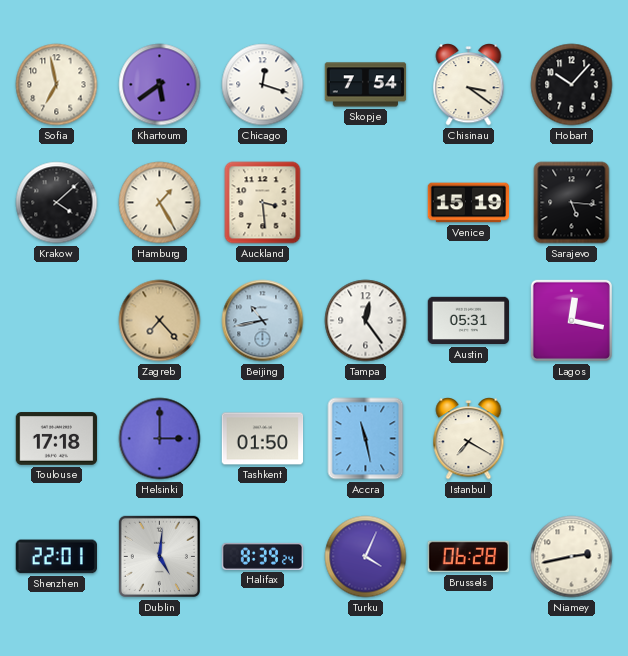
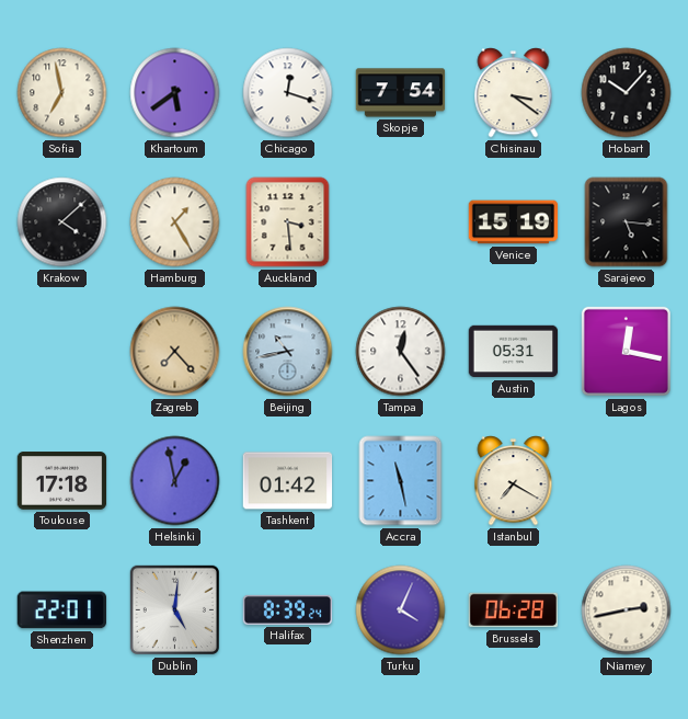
Helsinki: 3:00 -> 12:58
Tashkent: 01:50 -> 01:42
